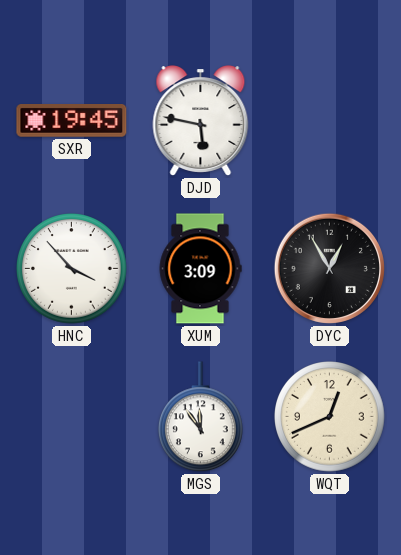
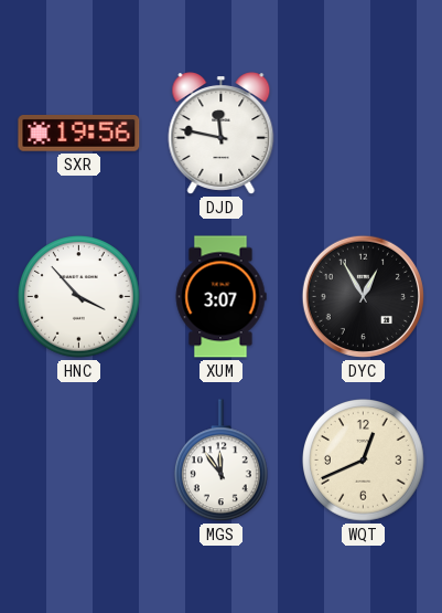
SXR: 19:45 -> 19:56
DJD: 5:47 -> 11:47
XUM: 3:09 -> 3:07
